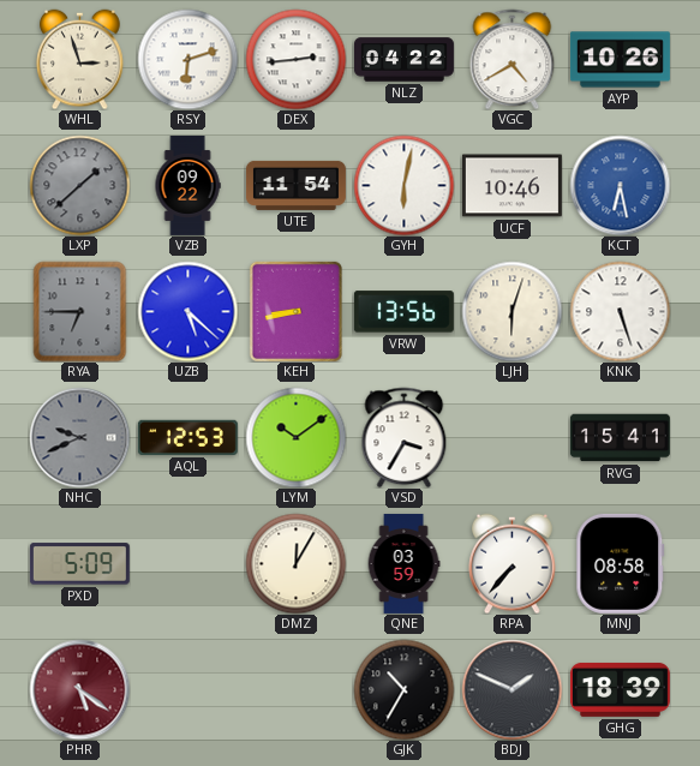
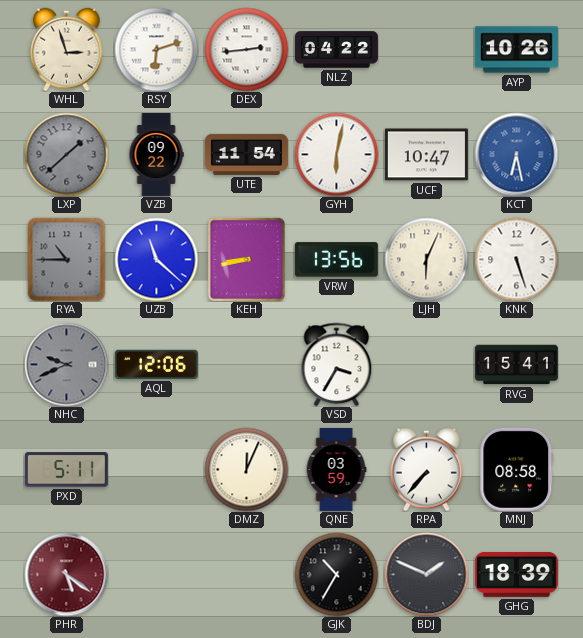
VGC: 4:40 -> none
UCF: 10:46 -> 10:47
RYA: 6:45 -> 10:45
UZB: 5:22 -> 11:22
LJH: 6:03 -> 6:04
AQL: 12:53 -> 12:06
LYM: 10:09 -> none
PXD: 5:09 -> 5:11
DMZ: 12:05 -> 12:04
